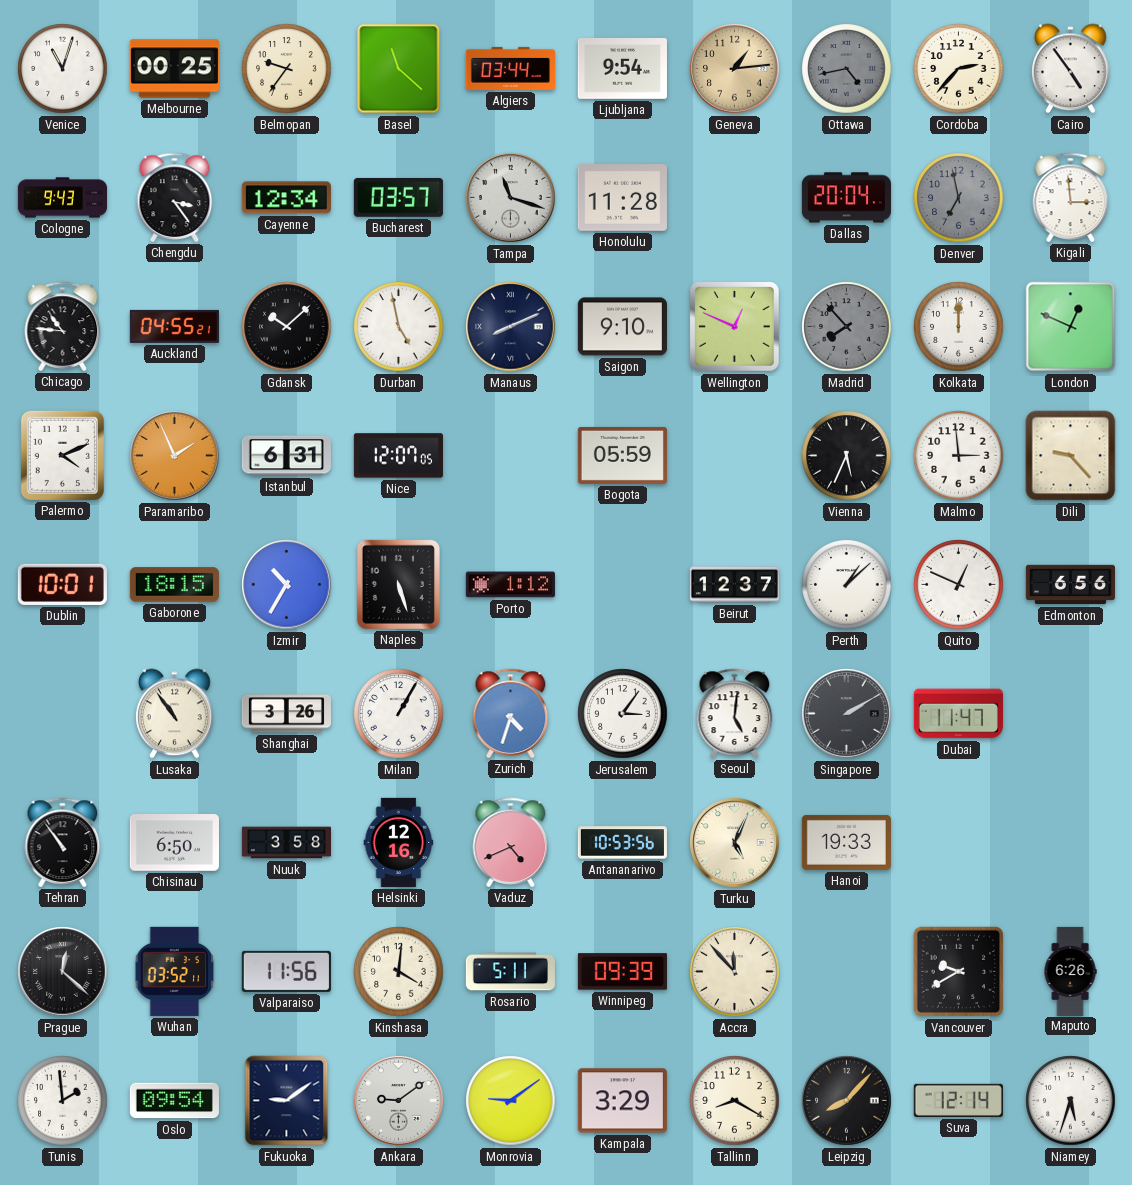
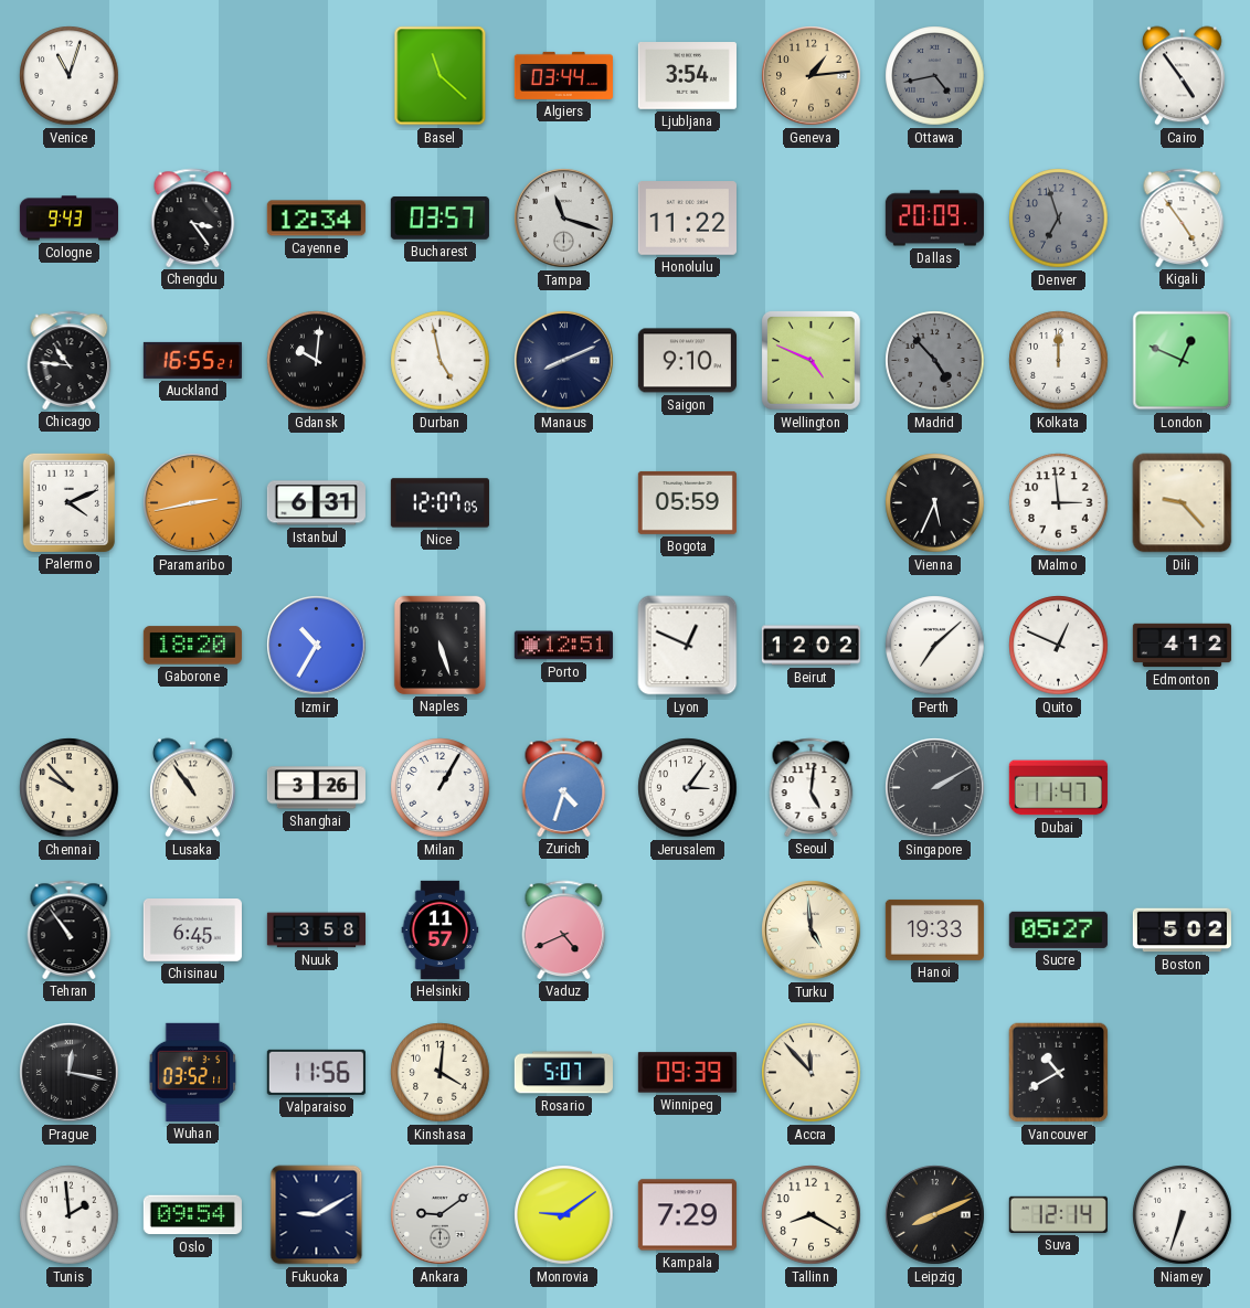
Melbourne: 00:25 -> none
Belmopan: 9:36 -> none
Ljubljana: 9:54 -> 3:54
Cordoba: 2:37 -> none
Honolulu: 11:28 -> 11:22
Dallas: 20:04 -> 20:09
Denver: 6:58 -> 6:57
Kigali: 2:59 -> 4:54
Auckland: 04:55 -> 16:55
Gdansk: 10:08 -> 10:01
Wellington: 12:49 -> 4:49
Madrid: 7:53 -> 4:53
Paramaribo: 1:56 -> 2:43
Dublin: 10:01 -> none
Gaborone: 18:15 -> 18:20
Porto: 1:12 -> 12:51
Lyon: none -> 12:49
Beirut: 12:37 -> 12:02
Perth: 1:08 -> 7:08
Edmonton: 6:56 -> 4:12
Chennai: none -> 9:53
Chisinau: 6:50 -> 6:45
Helsinki: 12:16 -> 11:57
Antananarivo: 10:53 -> none
Turku: 5:04 -> 4:59
Sucre: none -> 05:27
Boston: none -> 5:02
Prague: 12:22 -> 12:17
Rosario: 5:11 -> 5:07
Vancouver: 9:40 -> 10:40
Maputo: 6:26 -> none
Fukuoka: 9:09 -> 9:10
Kampala: 3:29 -> 7:29
Leipzig: 8:07 -> 8:11
Niamey: 5:33 -> 6:33
